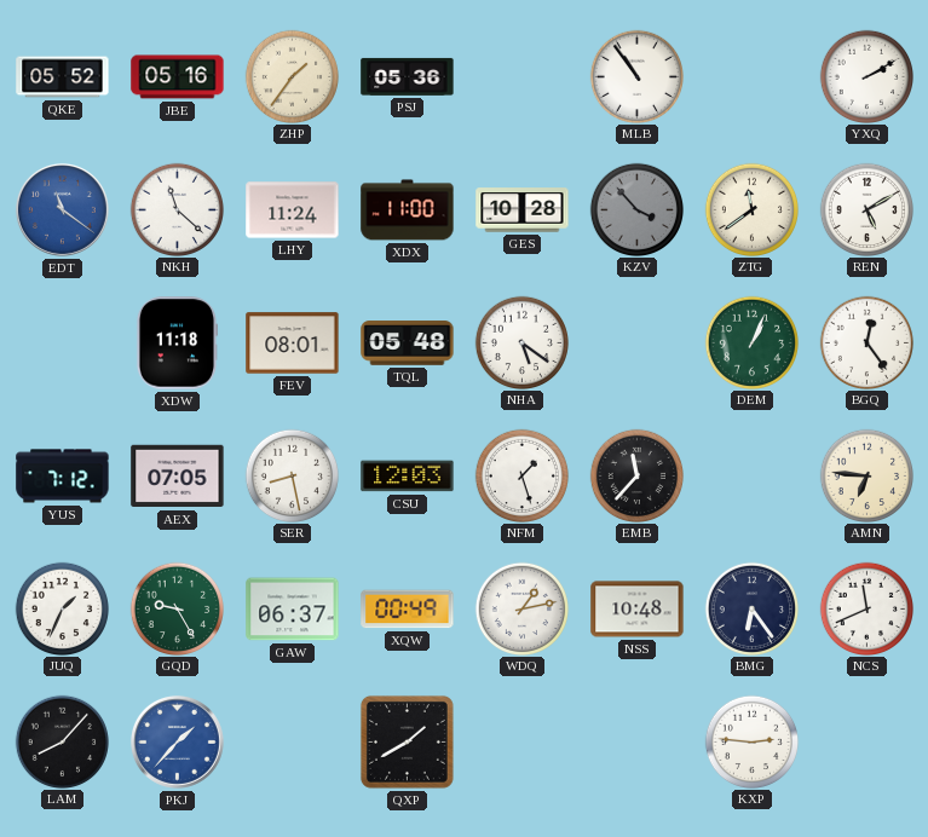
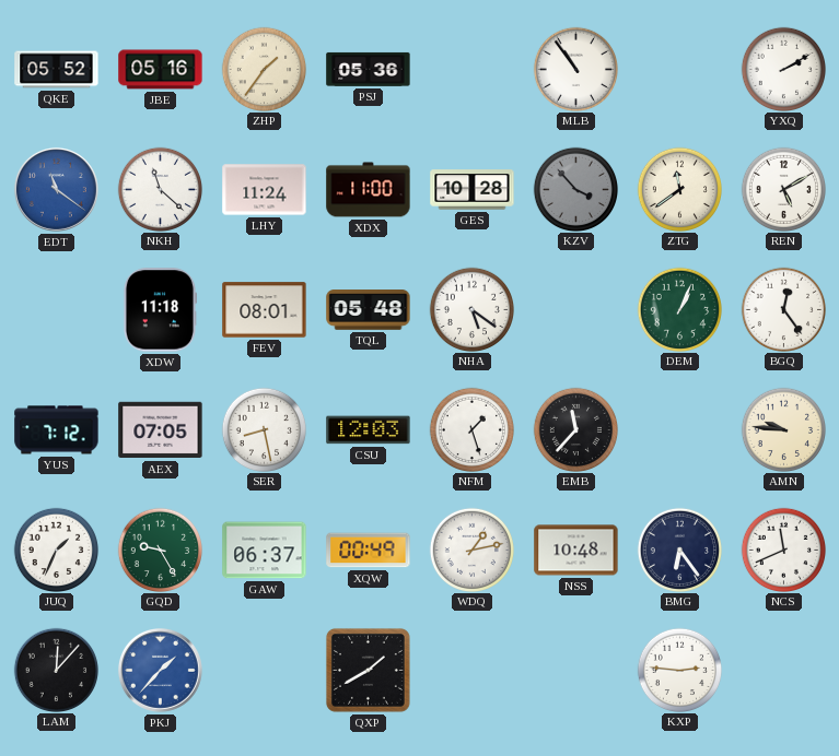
AMN: 6:46 -> 9:46
LAM: 8:07 -> 12:07
